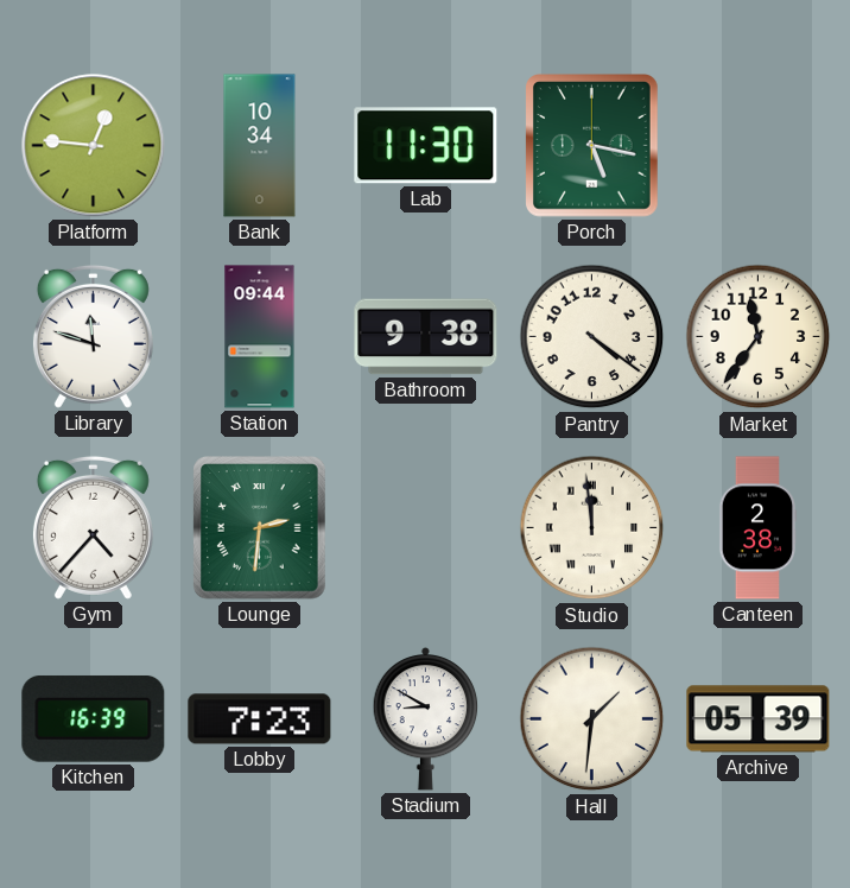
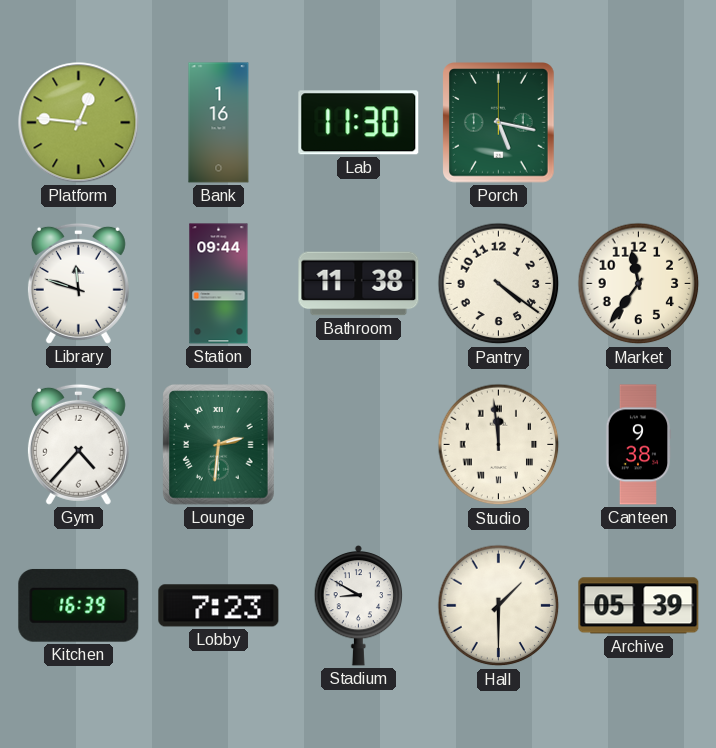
Bank: 10:34 -> 1:16
Bathroom: 9:38 -> 11:38
Canteen: 2:38 -> 9:38
Hall: 1:31 -> 1:30
